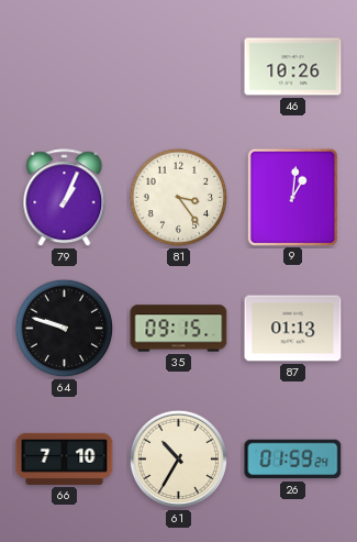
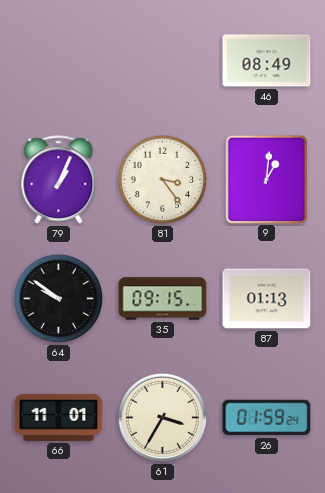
46: 10:26 -> 08:49
64: 9:48 -> 9:51
66: 7:10 -> 11:01
61: 10:35 -> 3:35
